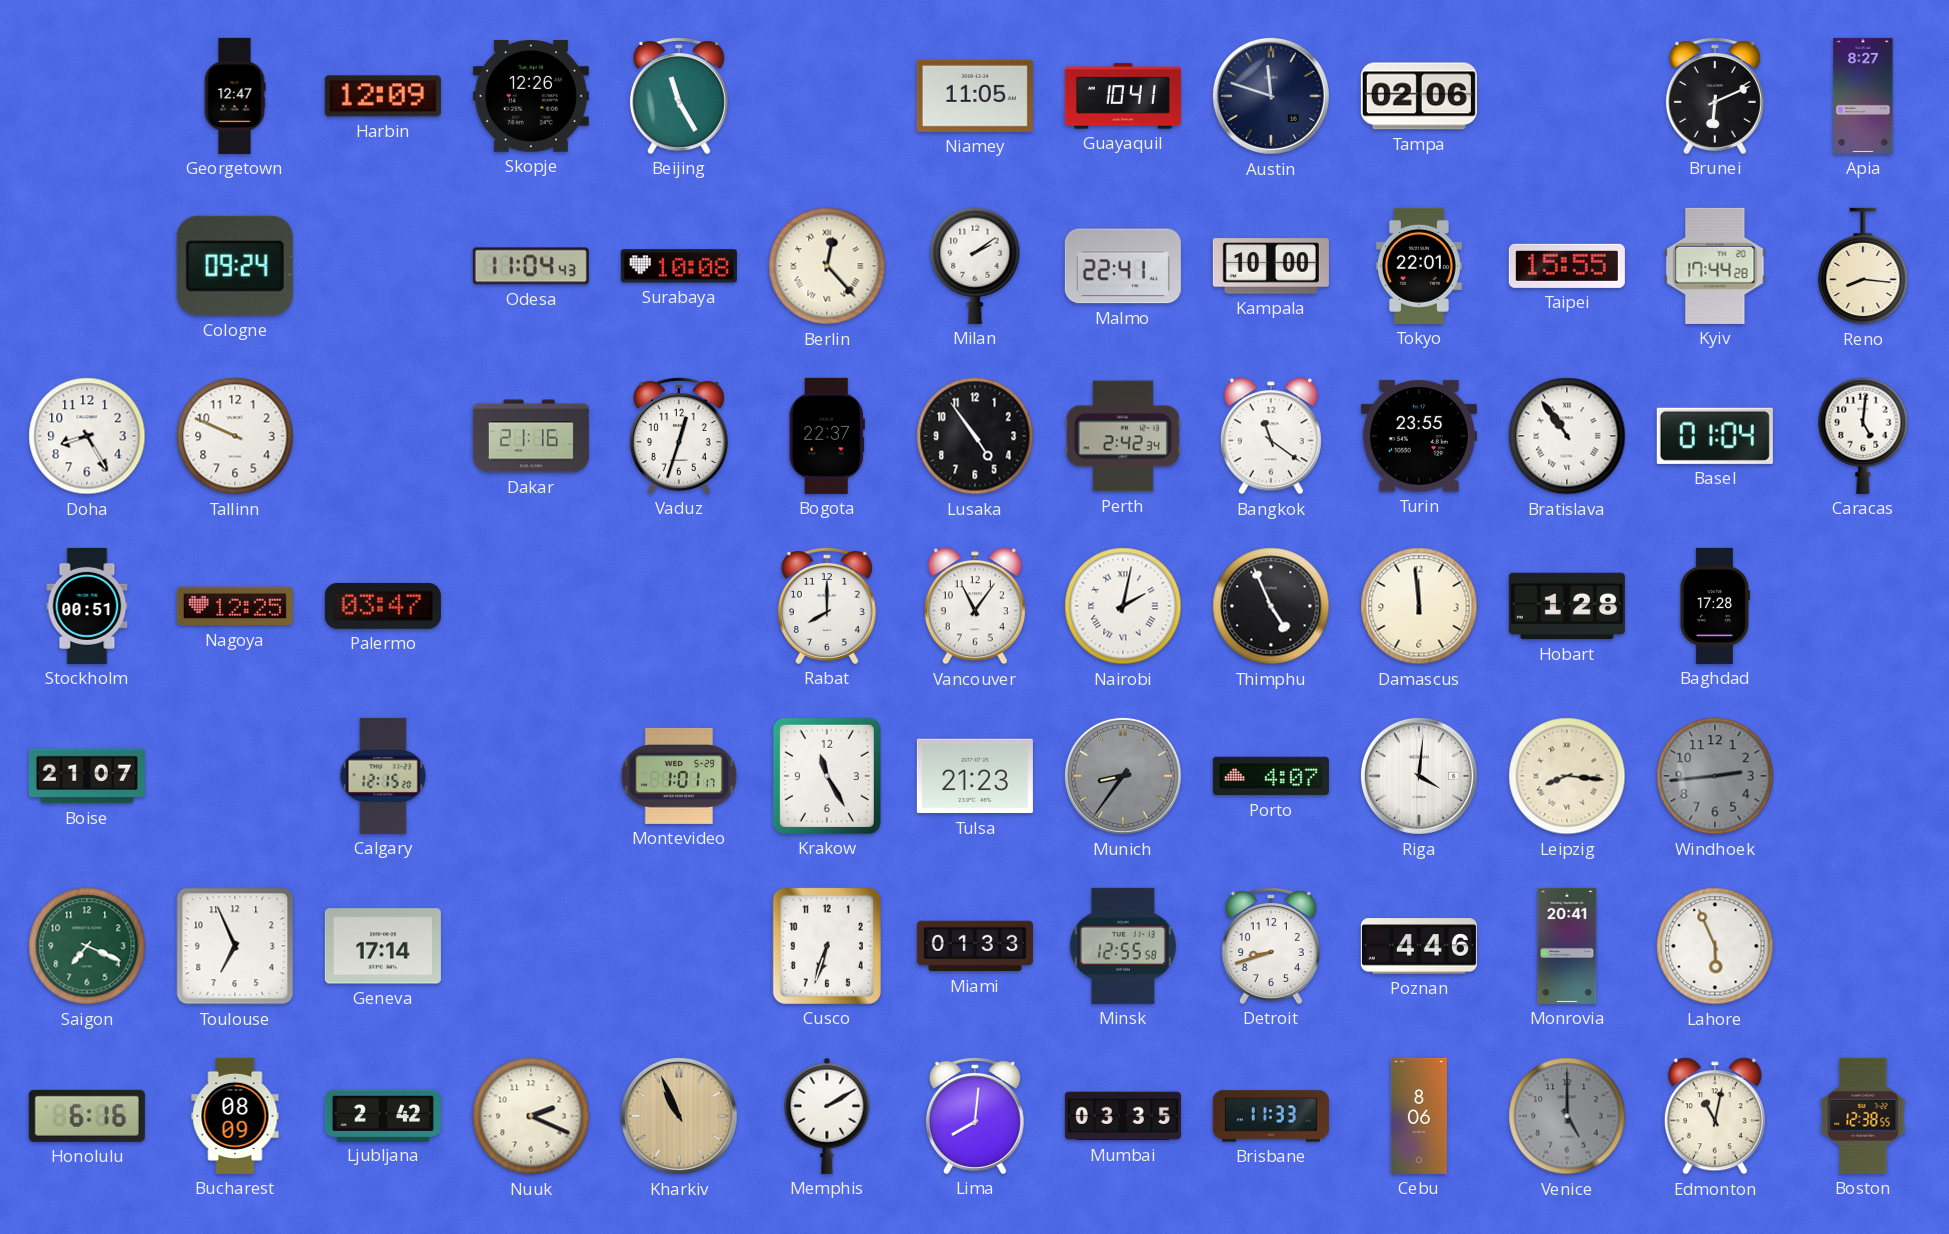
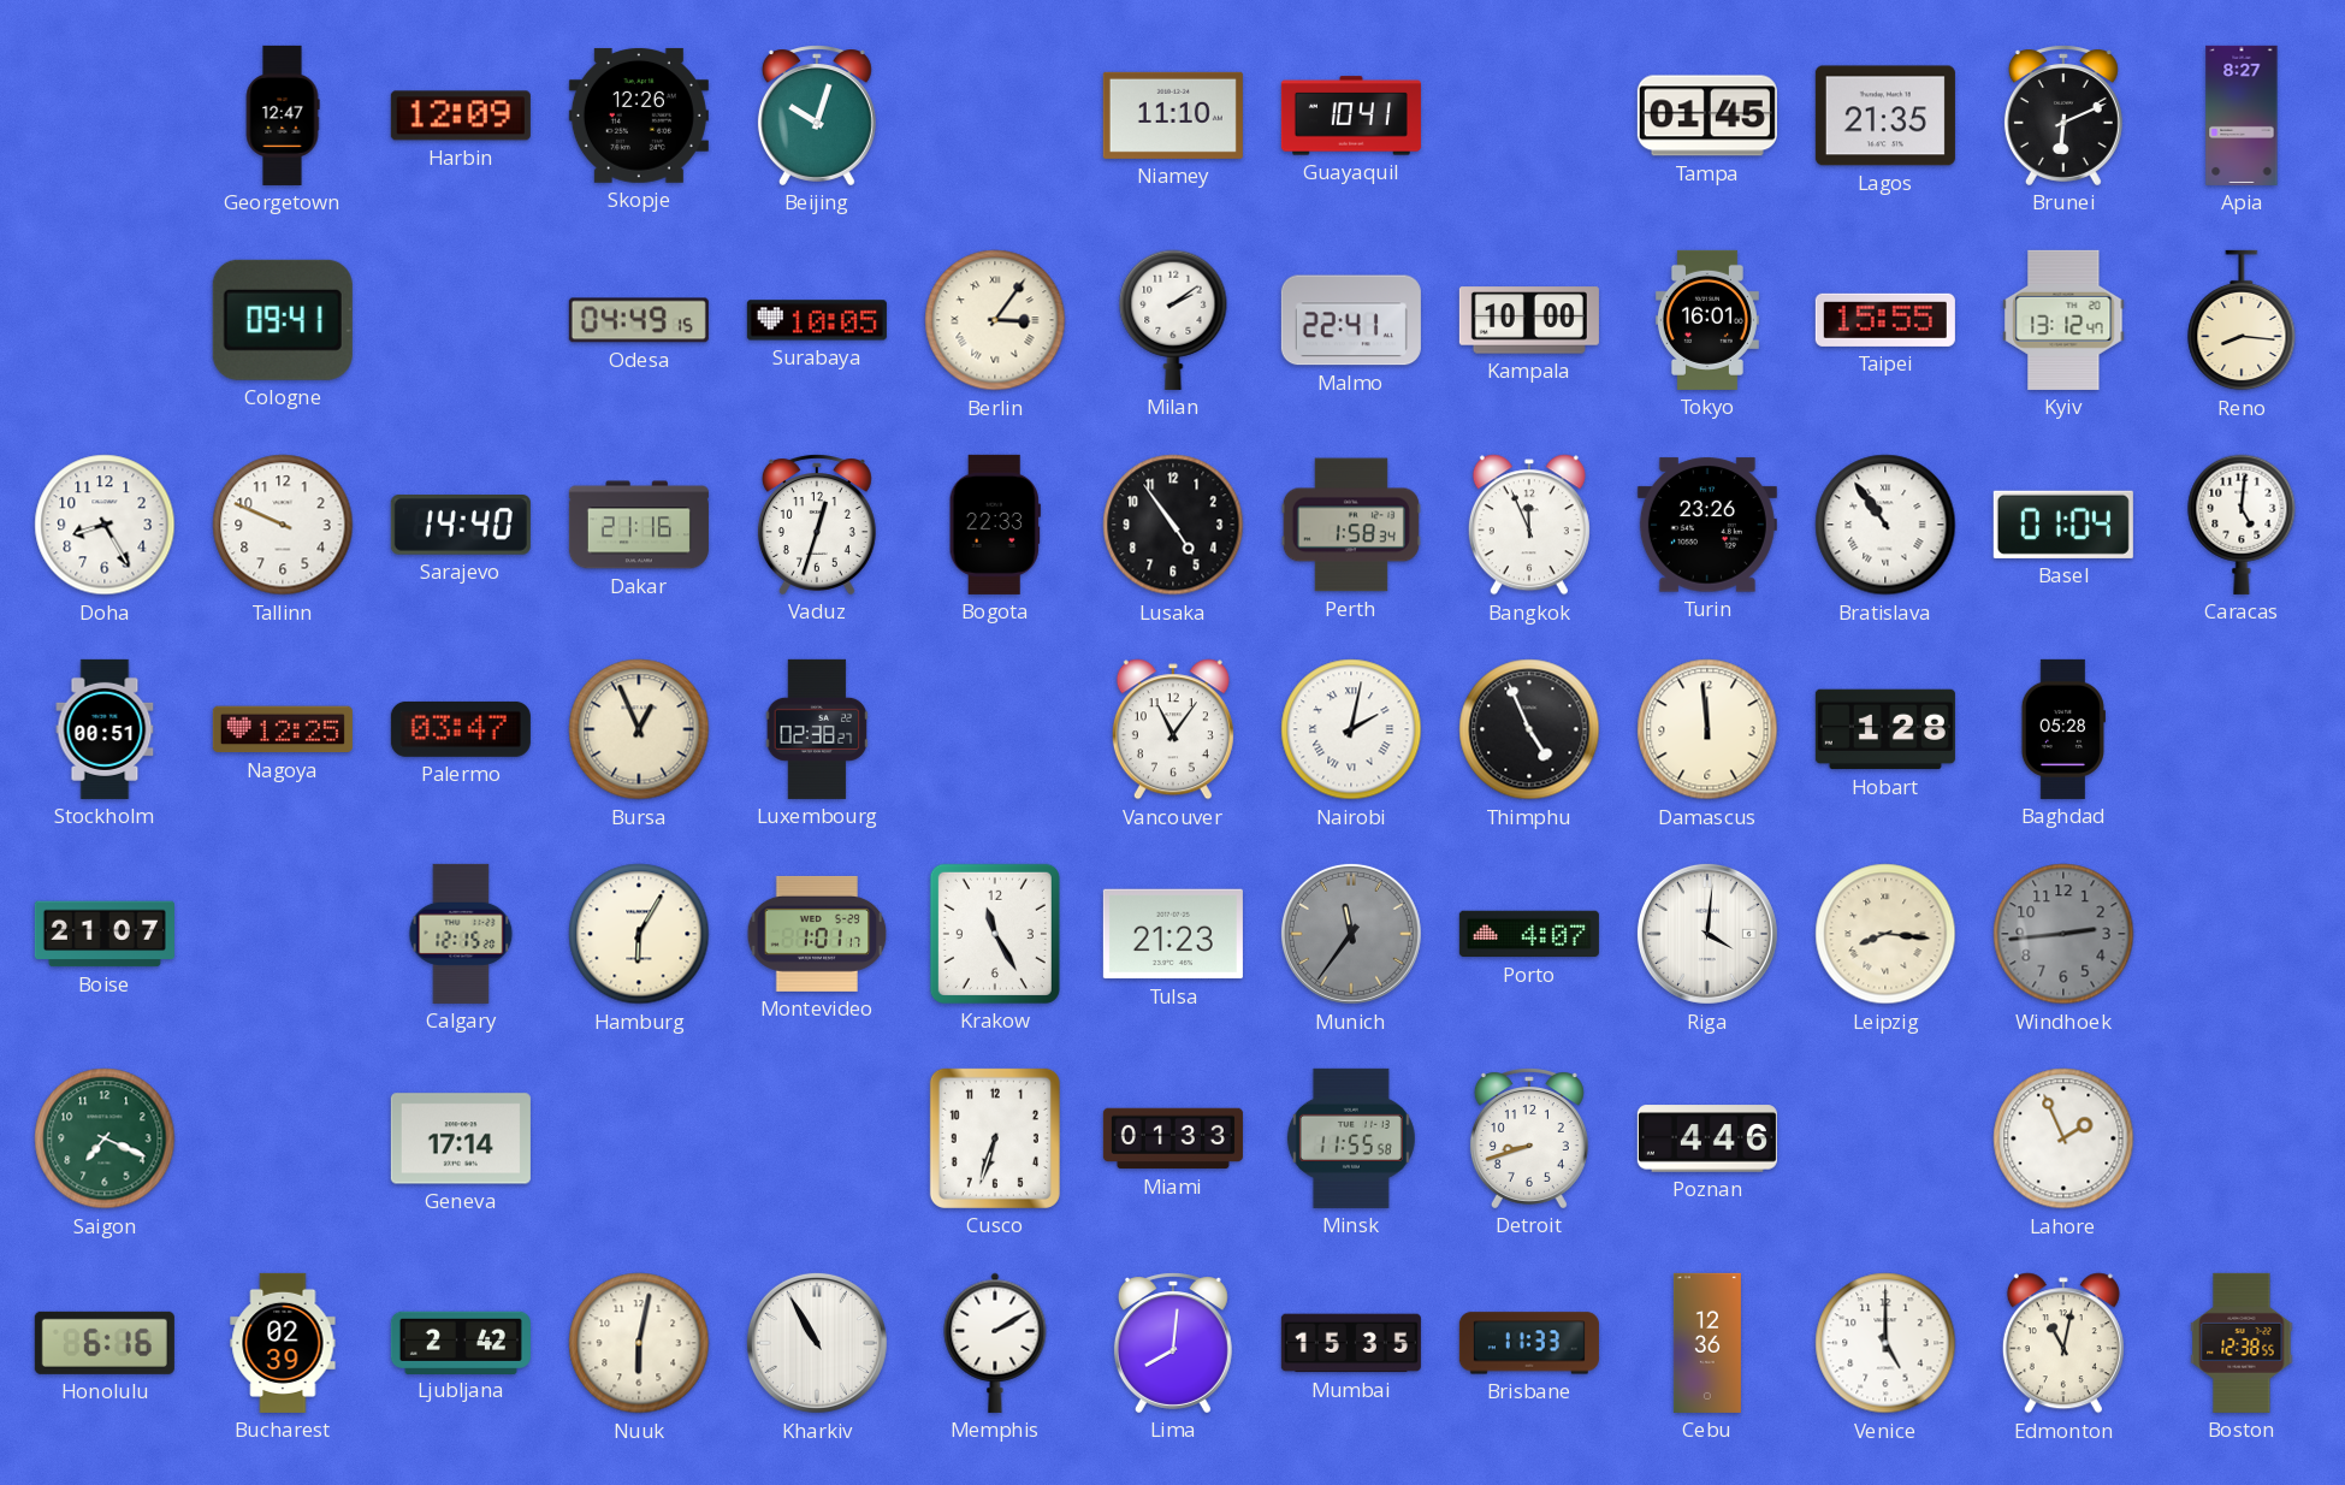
Beijing: 11:25 -> 10:03
Niamey: 11:05 -> 11:10
Austin: 11:48 -> none
Tampa: 02:06 -> 01:45
Lagos: none -> 21:35
Cologne: 09:24 -> 09:41
Odesa: 11:04 -> 04:49
Surabaya: 10:08 -> 10:05
Berlin: 12:23 -> 3:06
Tokyo: 22:01 -> 16:01
Kyiv: 17:44 -> 13:12
Sarajevo: none -> 14:40
Bogota: 22:37 -> 22:33
Perth: 2:42 -> 1:58
Bangkok: 11:21 -> 11:56
Turin: 23:55 -> 23:26
Bursa: none -> 12:56
Luxembourg: none -> 02:38
Rabat: 8:00 -> none
Baghdad: 17:28 -> 05:28
Hamburg: none -> 6:05
Munich: 8:36 -> 11:36
Toulouse: 6:56 -> none
Minsk: 12:55 -> 11:55
Monrovia: 20:41 -> none
Lahore: 5:56 -> 1:56
Bucharest: 08:09 -> 02:39
Nuuk: 2:19 -> 6:02
Kharkiv: 10:56 -> 10:55
Kharkiv dial: champagne -> white
Mumbai: 03:35 -> 15:35
Cebu: 8:06 -> 12:36
Venice dial: grey -> white
